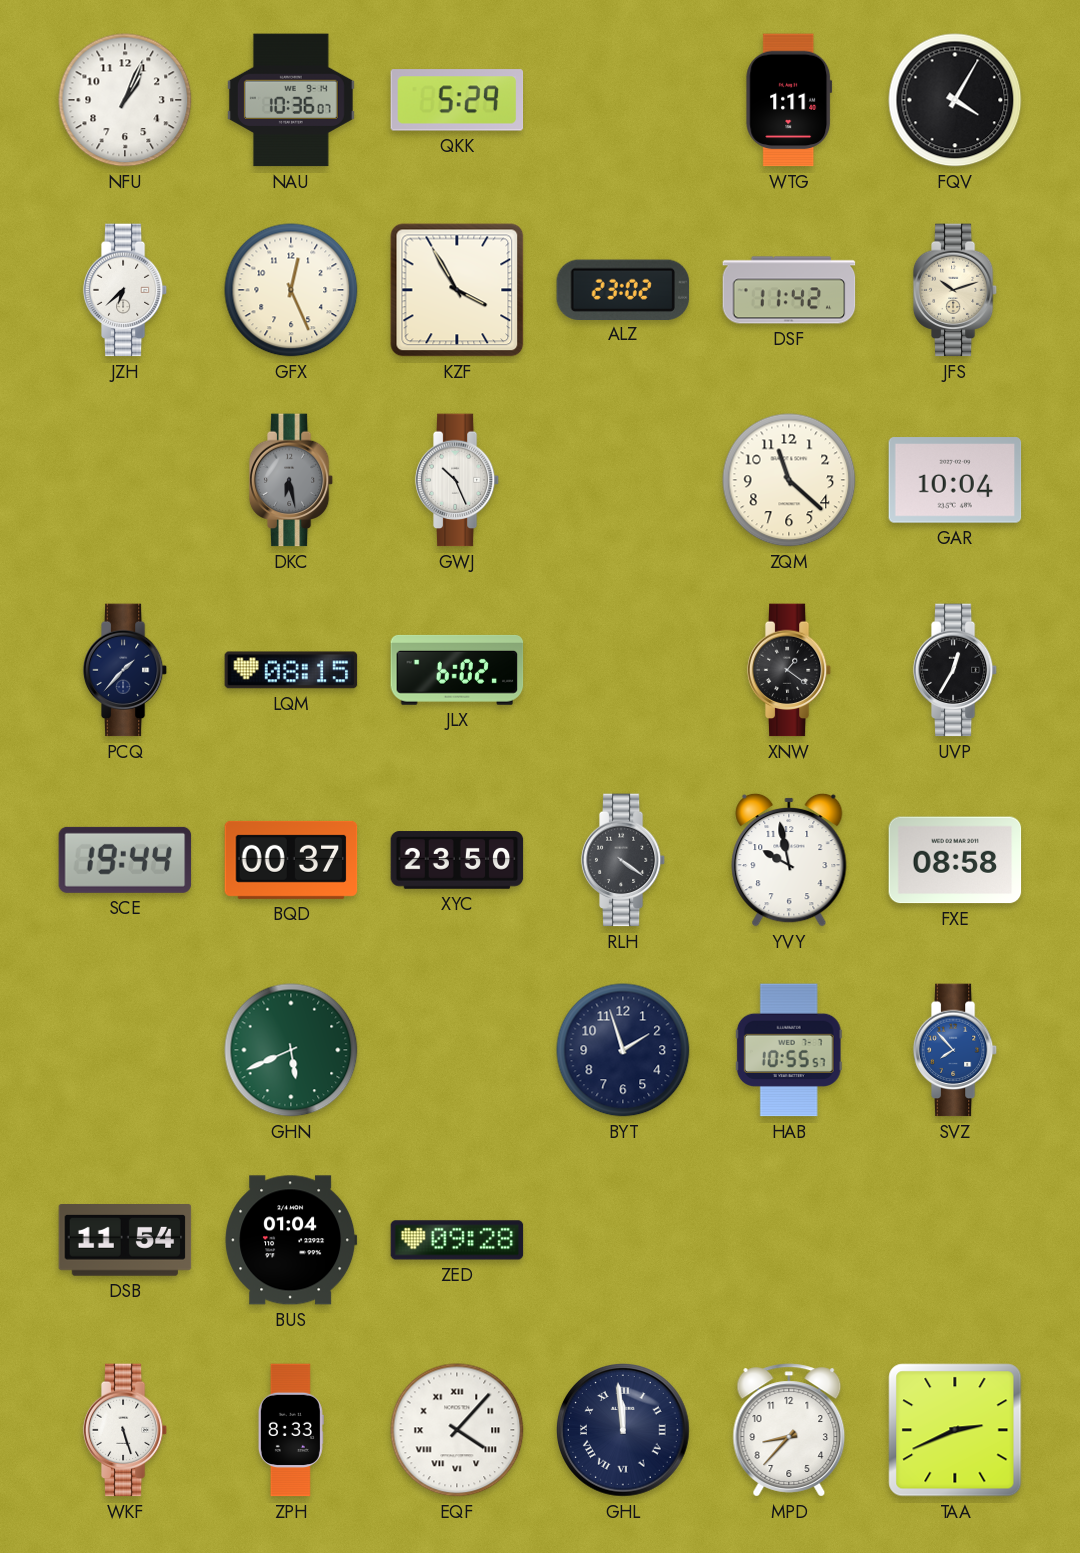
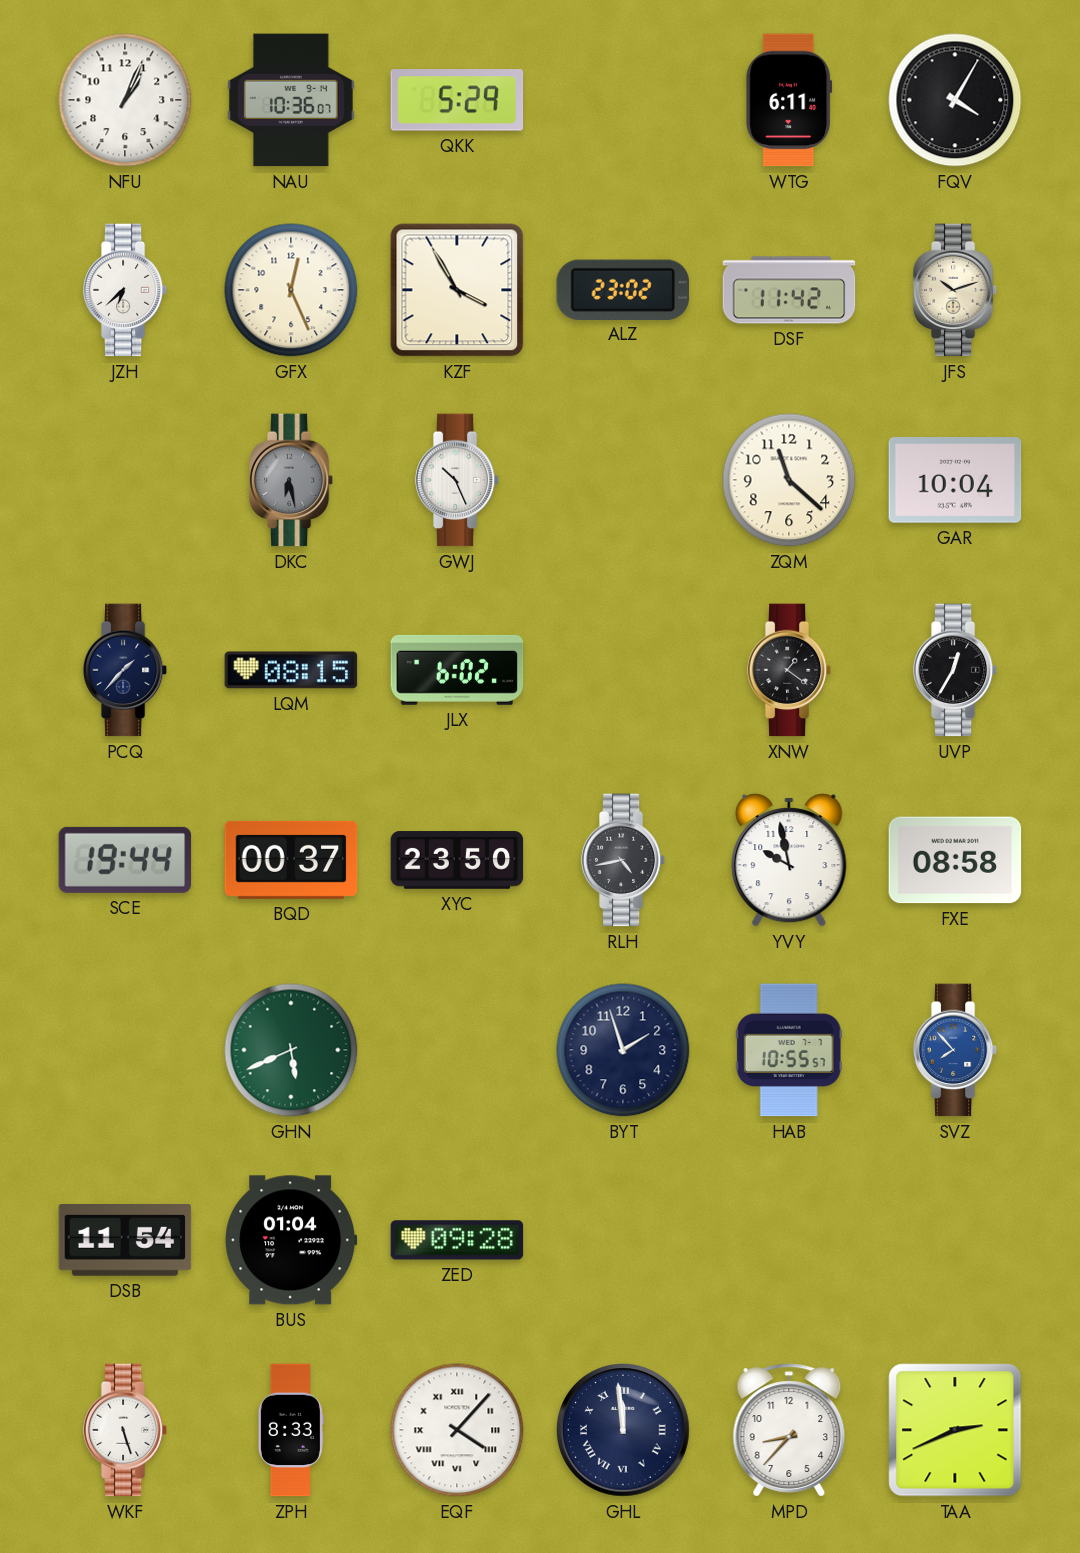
WTG: 1:11 -> 6:11
RLH: 4:21 -> 4:43
